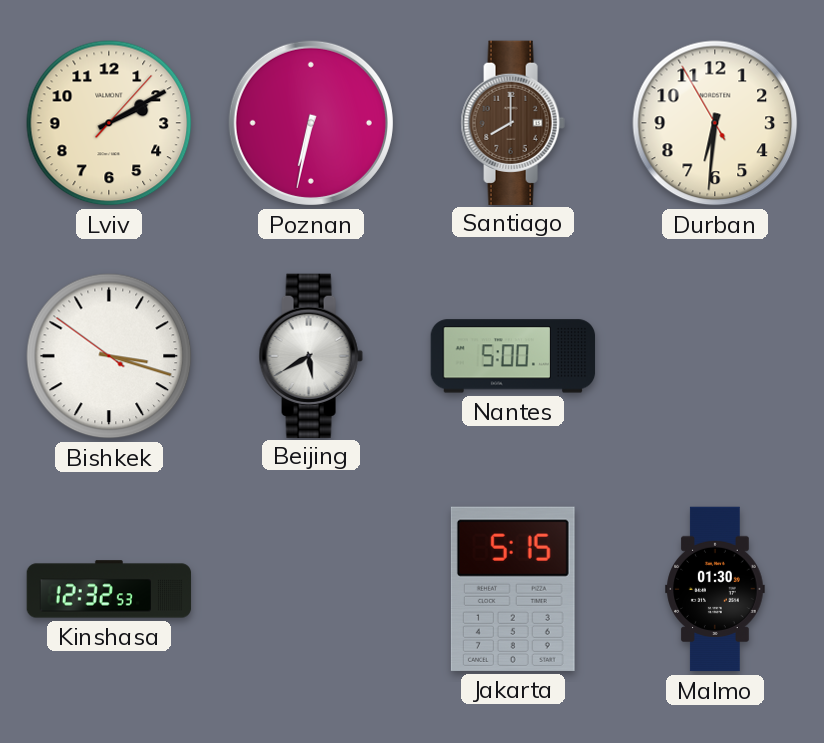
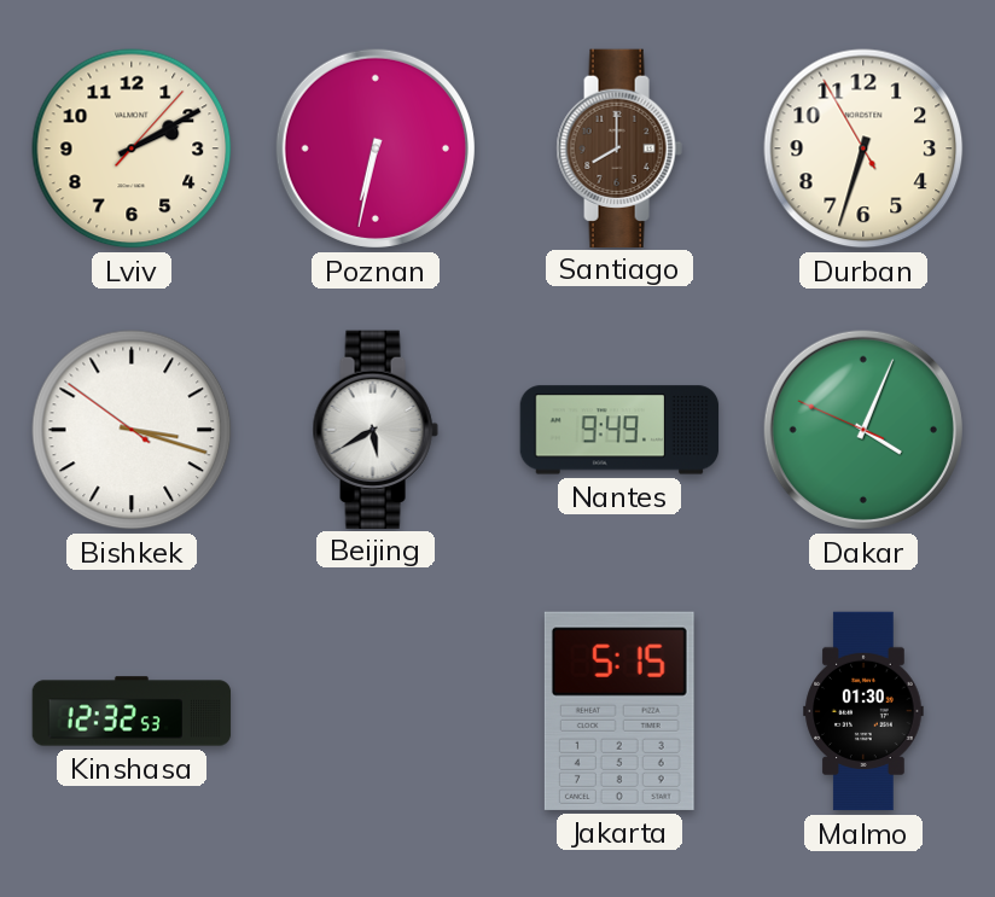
Durban: 6:30 -> 6:32
Nantes: 5:00 -> 9:49
Dakar: none -> 4:03
